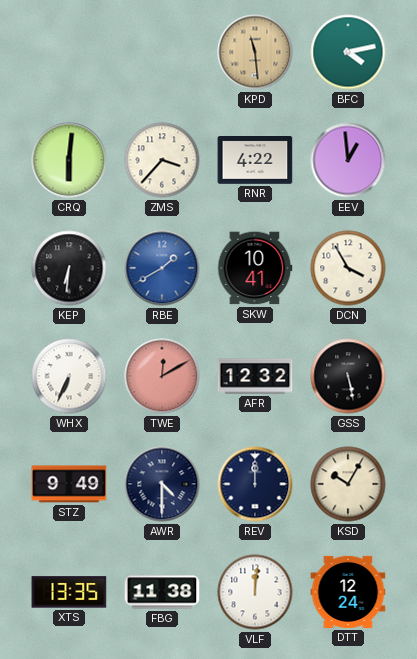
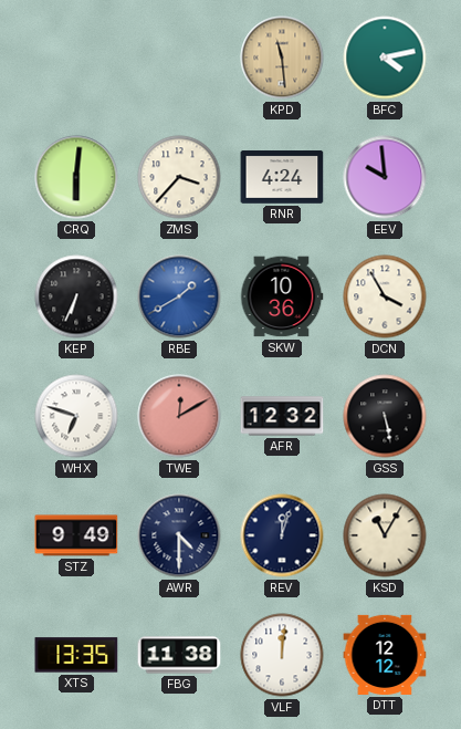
RNR: 4:22 -> 4:24
EEV: 12:59 -> 9:59
KEP: 6:31 -> 6:34
SKW: 10:41 -> 10:36
WHX: 6:34 -> 6:48
REV: 12:00 -> 12:03
KSD: 10:05 -> 11:05
DTT: 12:24 -> 12:12
